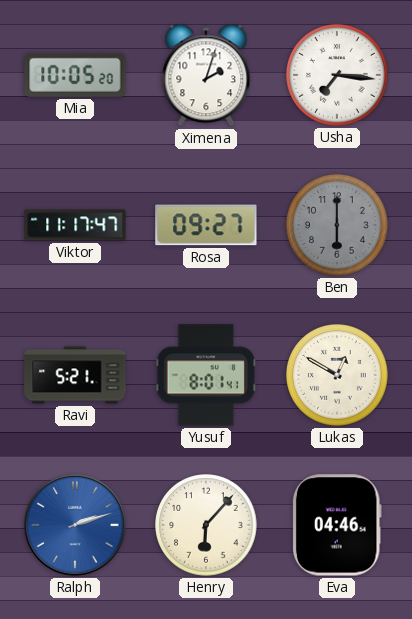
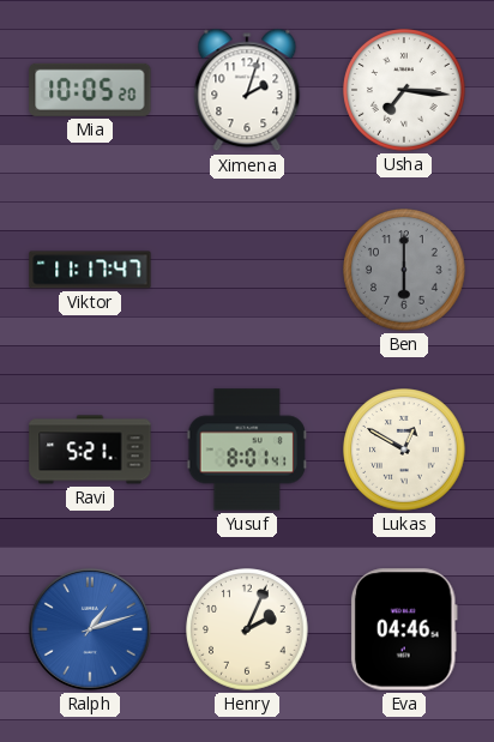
Rosa: 09:27 -> none
Ralph: 2:12 -> 1:12
Henry: 6:07 -> 2:04
